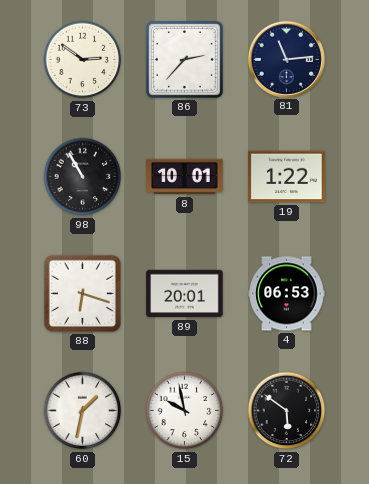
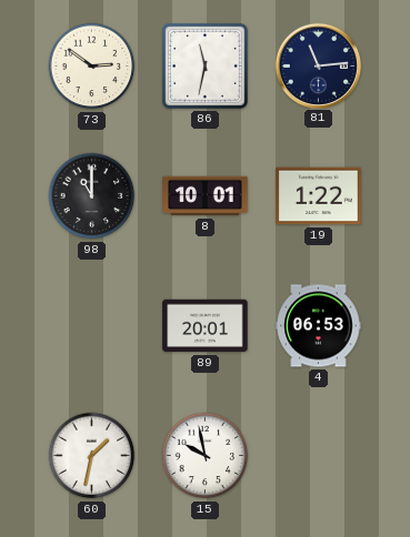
86: 2:37 -> 11:32
98: 10:55 -> 11:00
88: 6:18 -> none
72: 5:51 -> none
